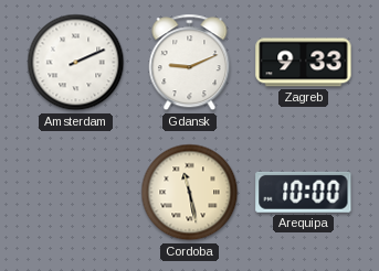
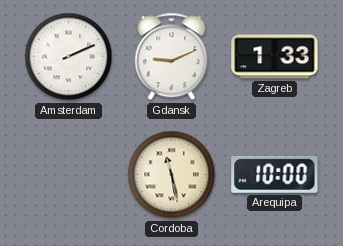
Zagreb: 9:33 -> 1:33
